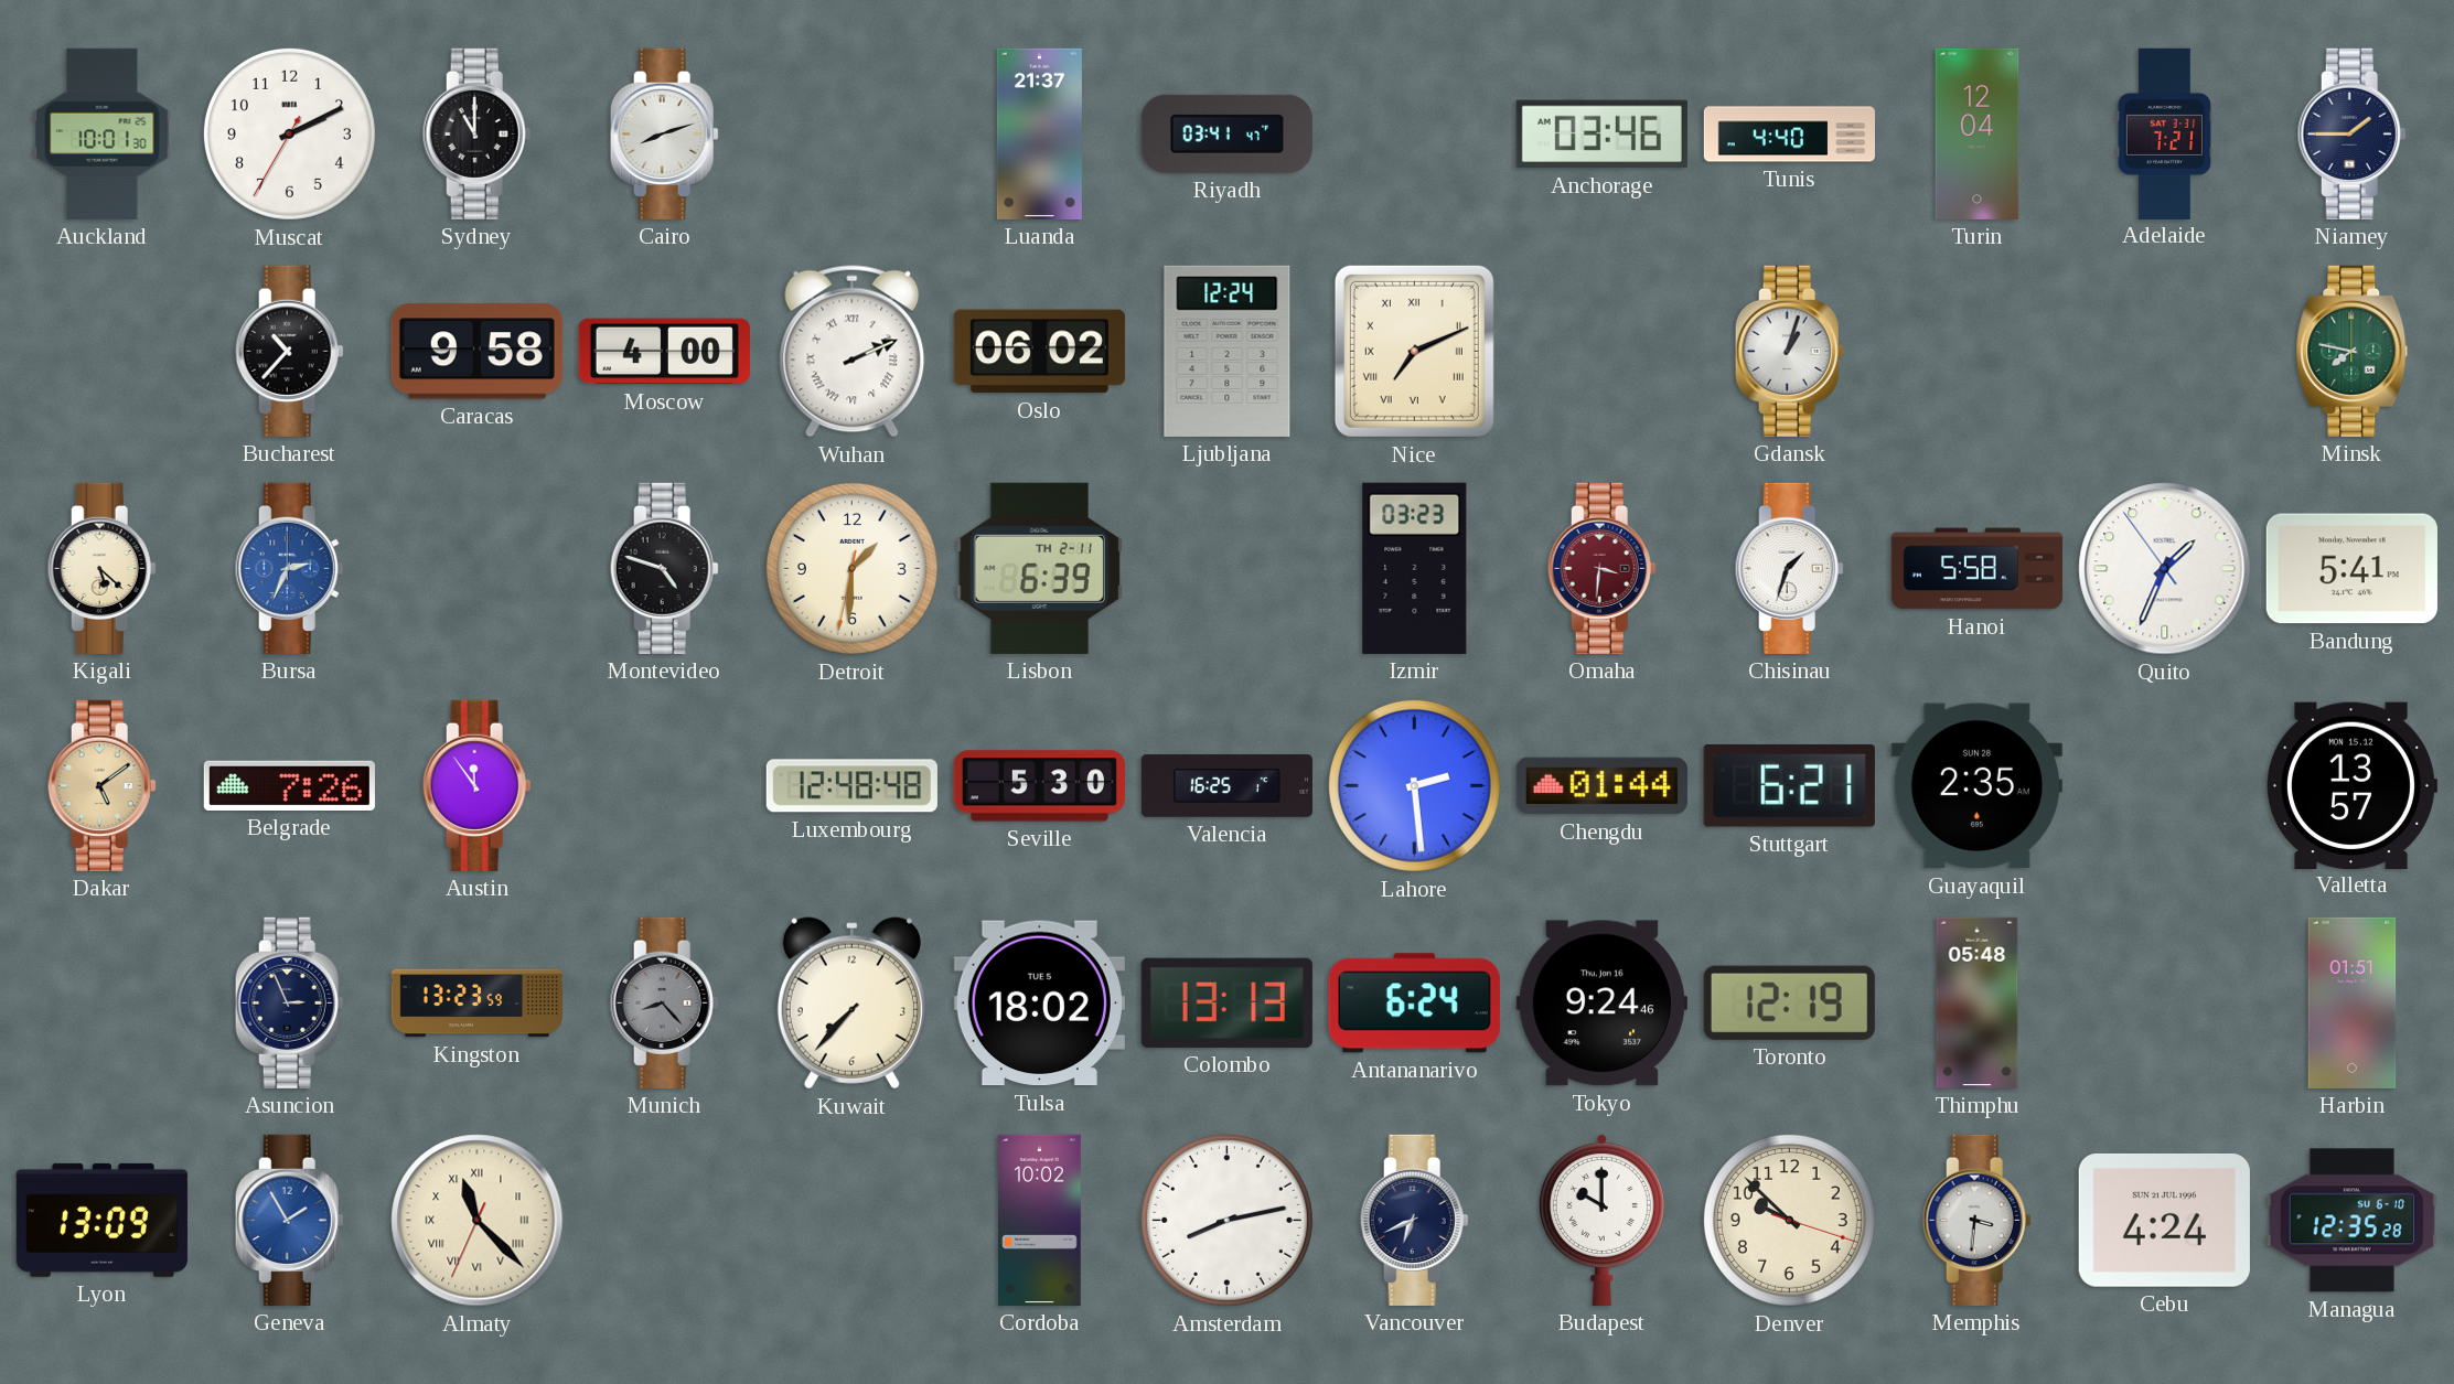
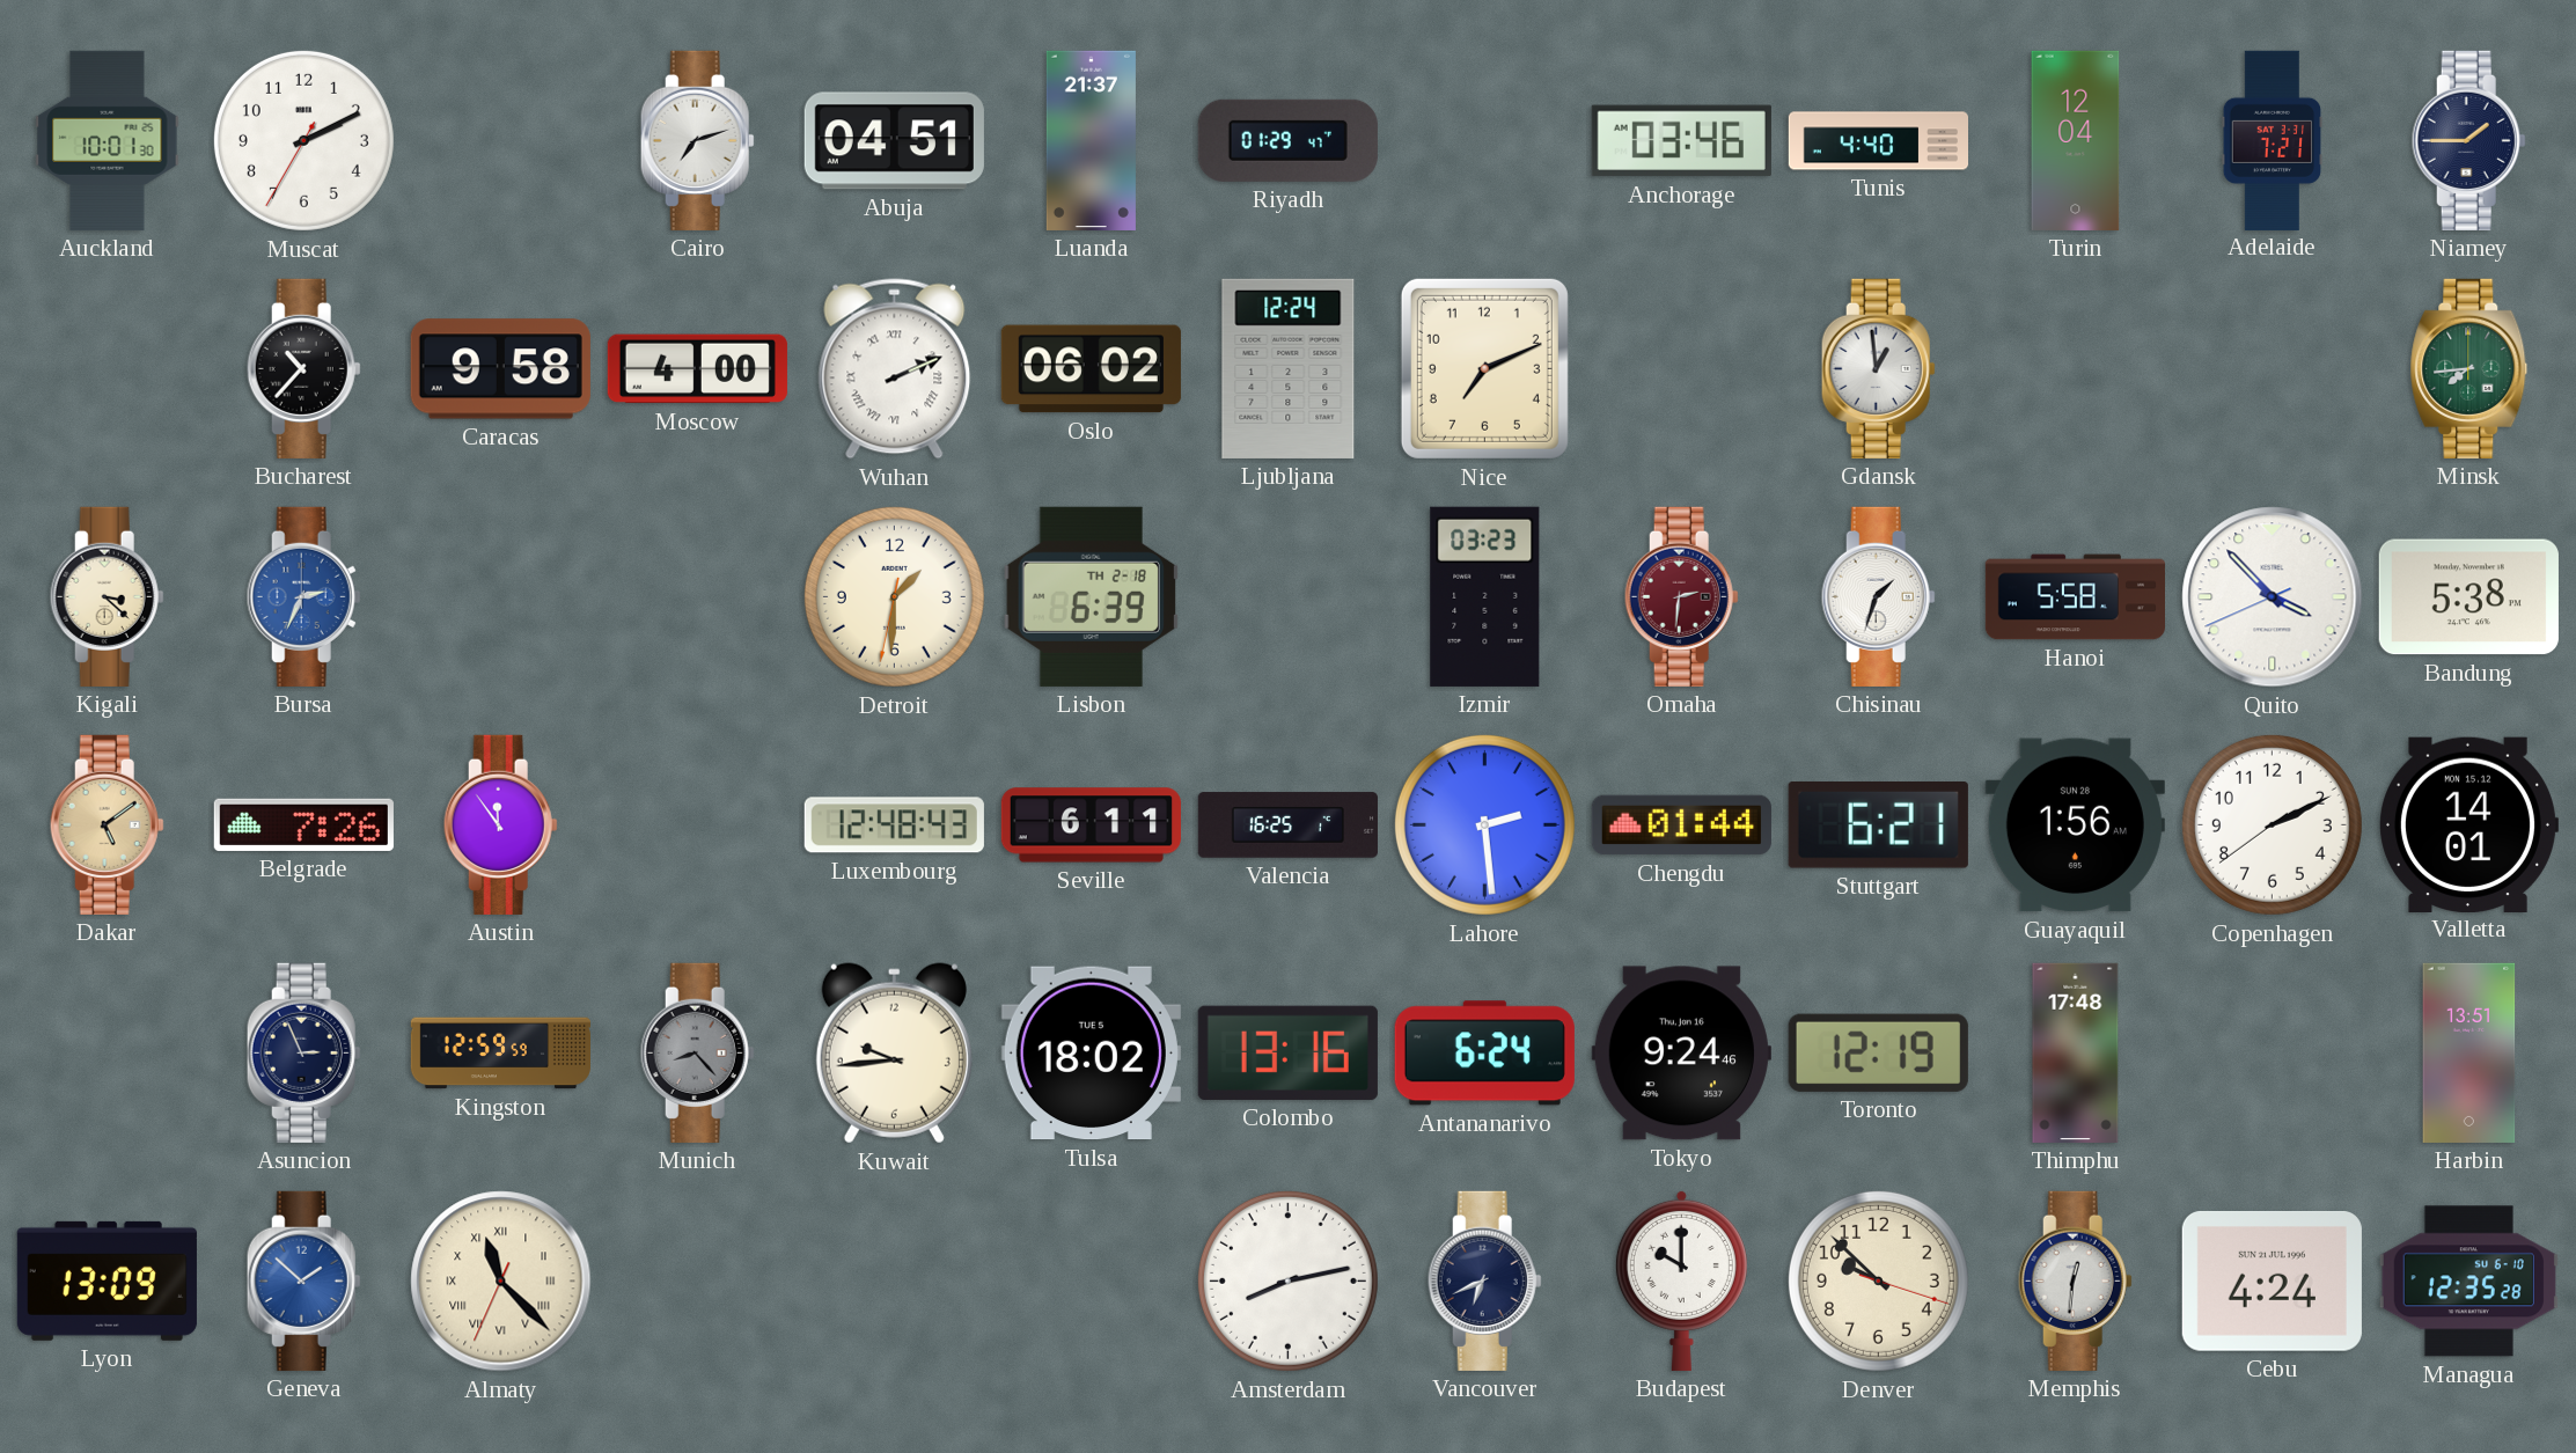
Sydney: 11:00 -> none
Cairo: 8:12 -> 7:12
Abuja: none -> 04:51
Riyadh: 03:41 -> 01:29
Nice numerals: Roman -> Arabic
Gdansk: 1:03 -> 12:59
Minsk: 7:47 -> 7:44
Kigali: 5:22 -> 3:22
Montevideo: 4:48 -> none
Lisbon date: TH 2-11 -> TH 2-18
Omaha: 3:31 -> 2:31
Quito: 1:33 -> 3:52
Bandung: 5:41 -> 5:38
Luxembourg: 12:48:48 -> 12:48:43
Seville: 5:30 -> 6:11
Guayaquil: 2:35 -> 1:56
Copenhagen: none -> 2:10
Valletta: 13:57 -> 14:01
Kingston: 13:23 -> 12:59
Kuwait: 7:37 -> 9:44
Colombo: 13:13 -> 13:16
Thimphu: 05:48 -> 17:48
Harbin: 01:51 -> 13:51
Geneva: 1:55 -> 1:52
Cordoba: 10:02 -> none
Memphis: 3:31 -> 12:31
